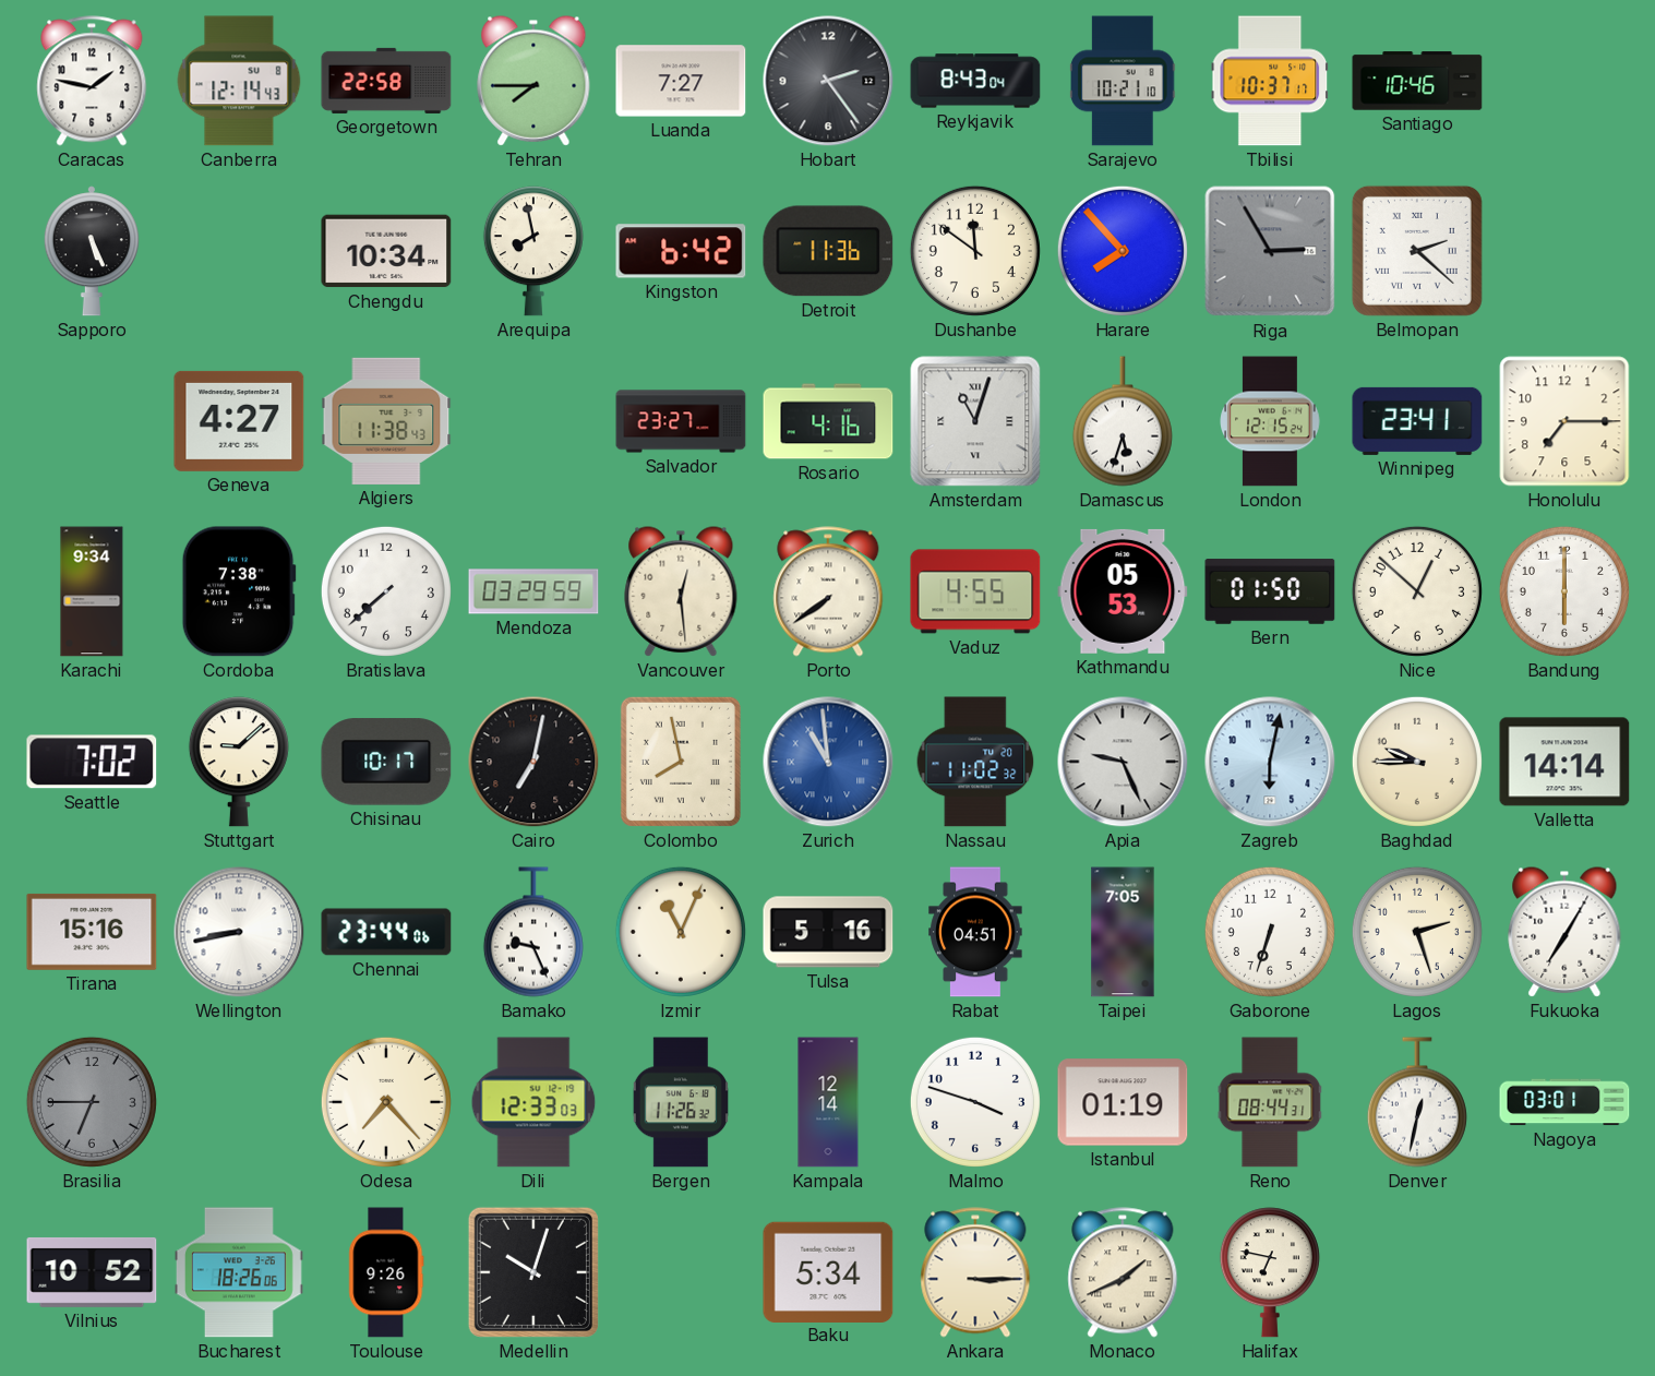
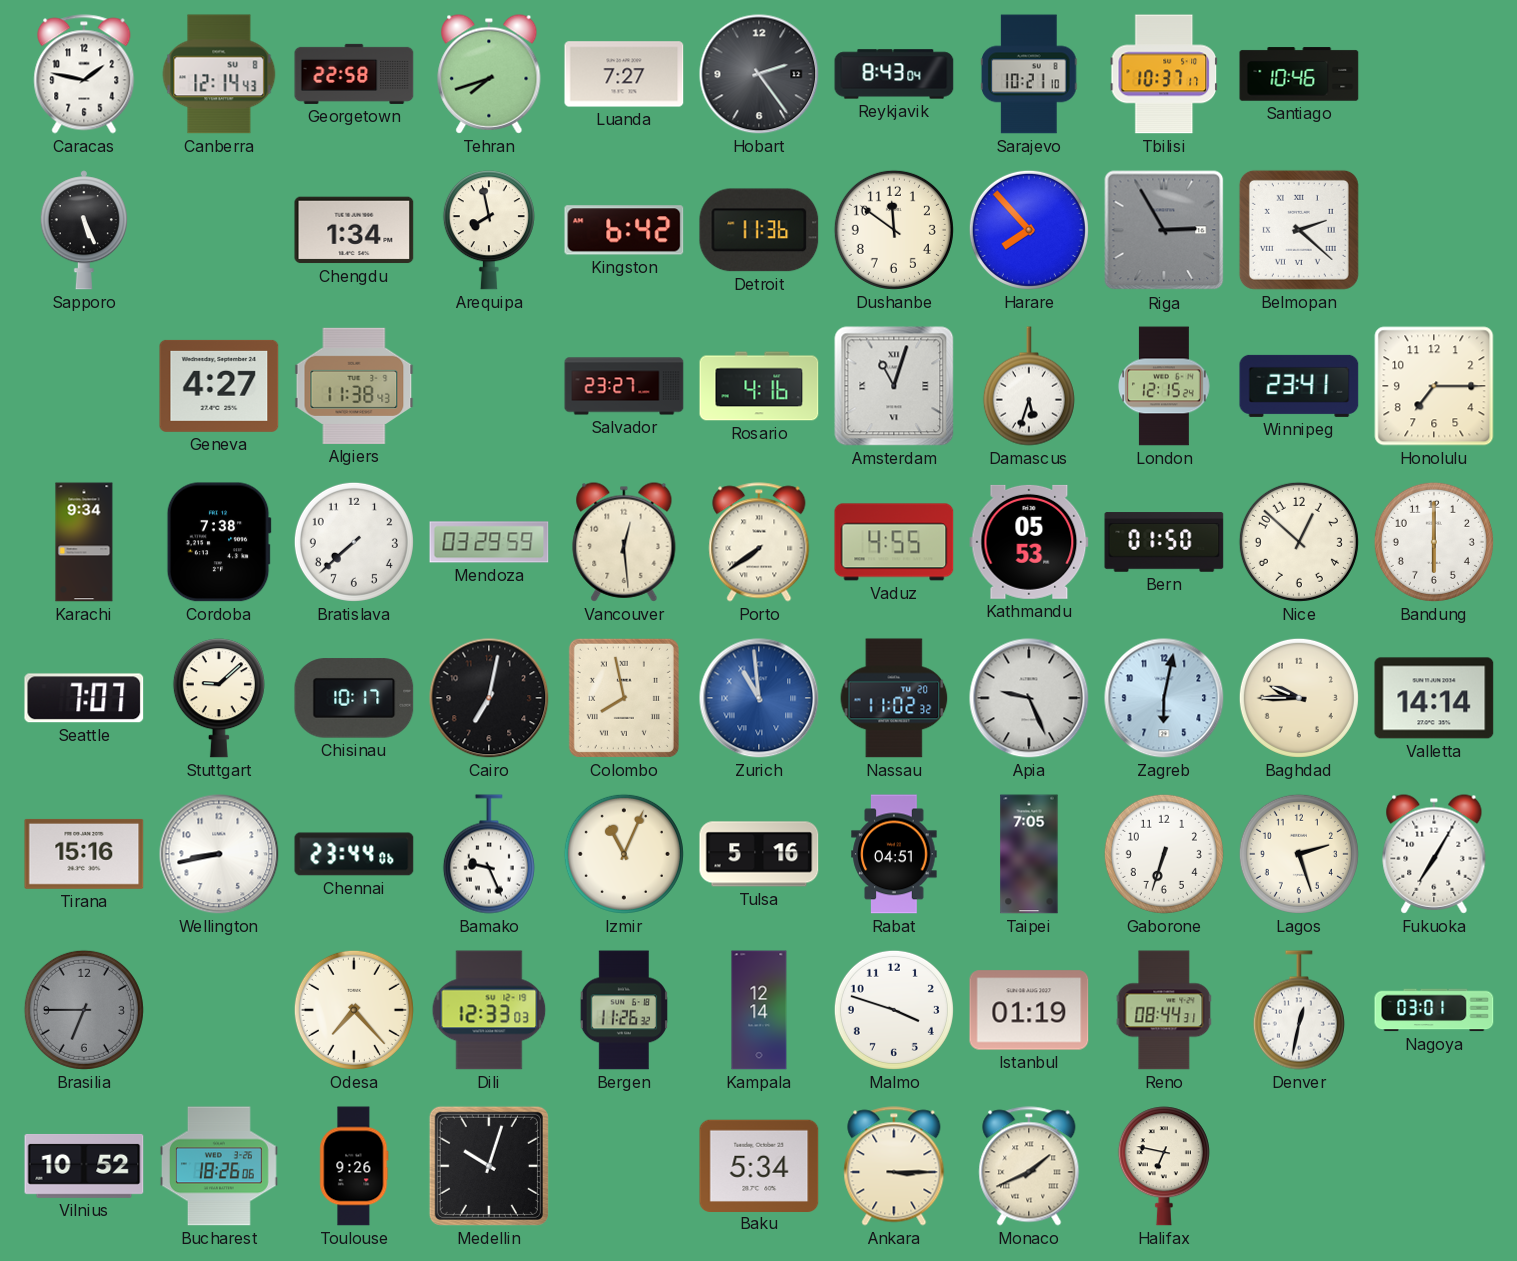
Tehran: 7:45 -> 7:42
Chengdu: 10:34 -> 1:34
Seattle: 7:02 -> 7:07
